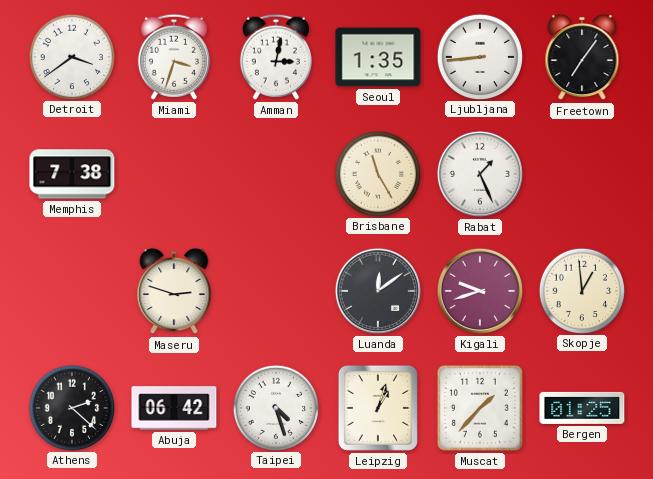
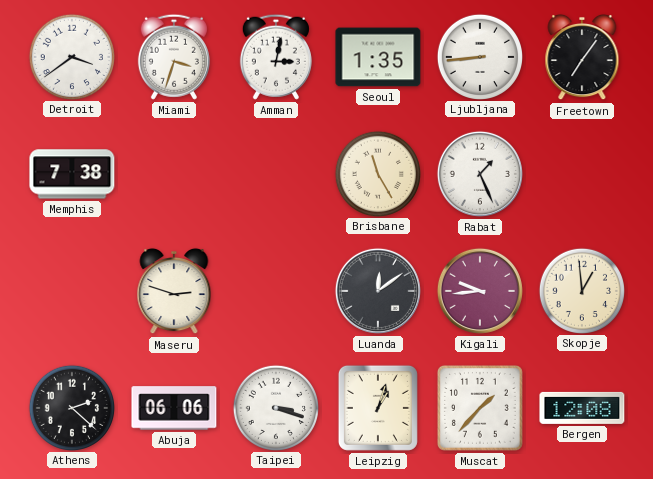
Kigali: 9:42 -> 9:44
Abuja: 06:42 -> 06:06
Taipei: 4:27 -> 3:18
Bergen: 01:25 -> 12:08
